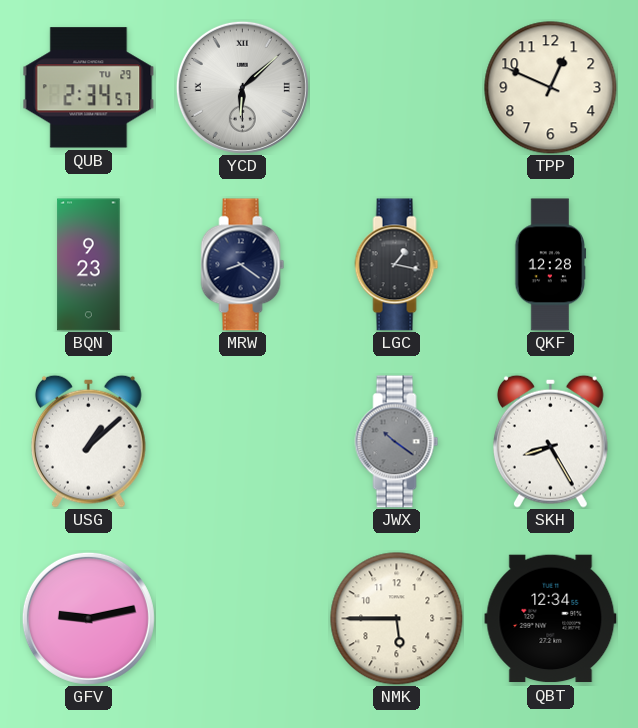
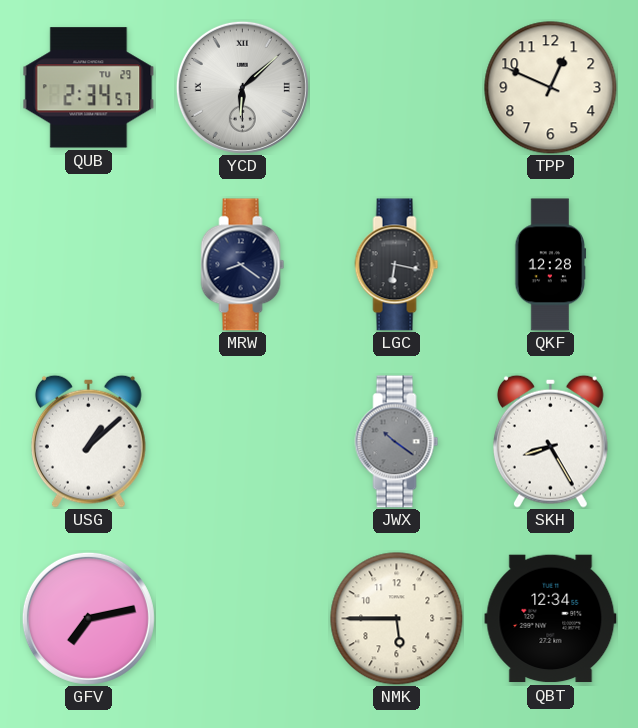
BQN: 9:23 -> none
LGC: 1:17 -> 6:17
GFV: 9:13 -> 7:13
